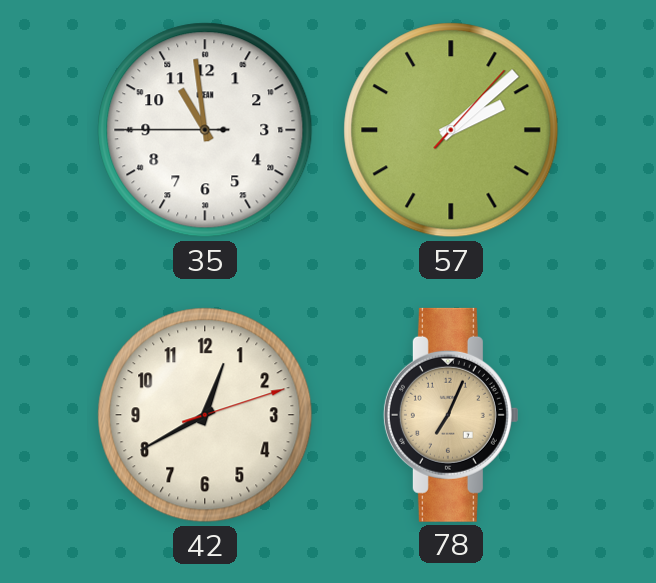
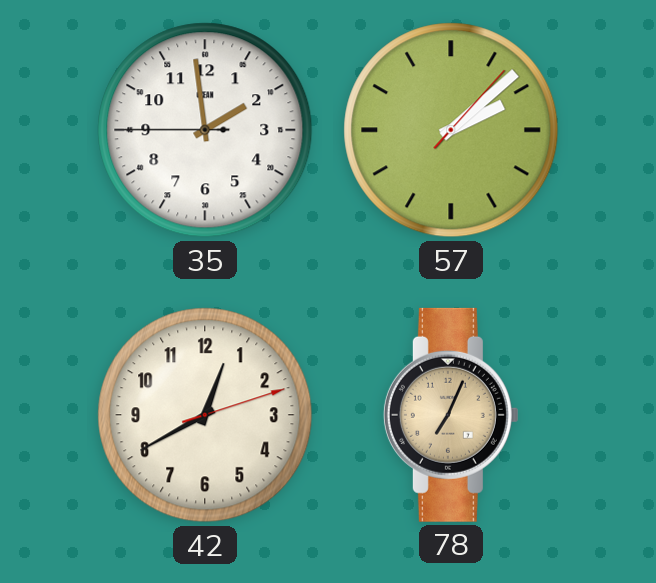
35: 10:58 -> 1:58
